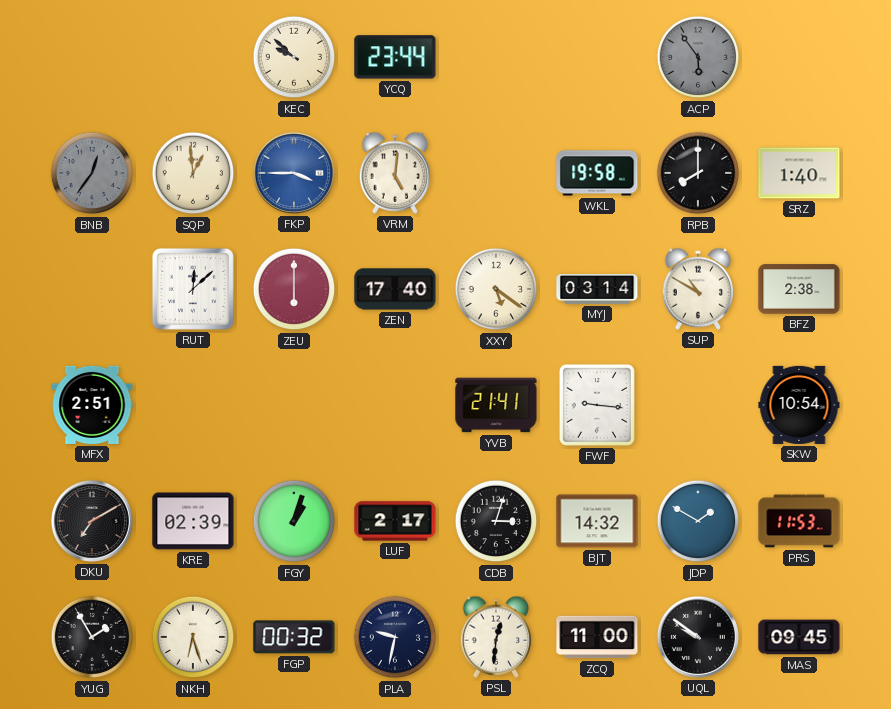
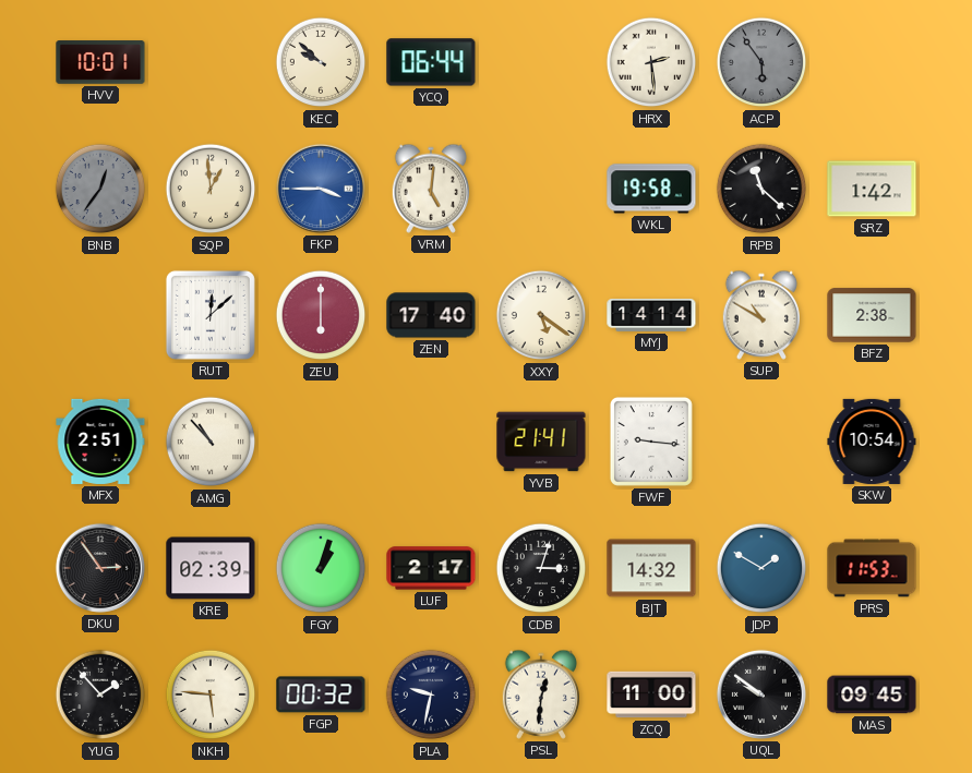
HVV: none -> 10:01
YCQ: 23:44 -> 06:44
HRX: none -> 2:29
RPB: 8:00 -> 11:22
SRZ: 1:40 -> 1:42
MYJ: 03:14 -> 14:14
AMG: none -> 10:53
DKU: 7:10 -> 2:54
YUG: 1:55 -> 1:53
NKH: 6:27 -> 5:46
